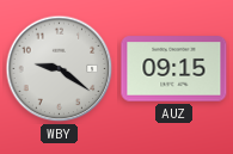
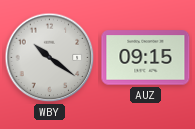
WBY: 9:21 -> 10:21
